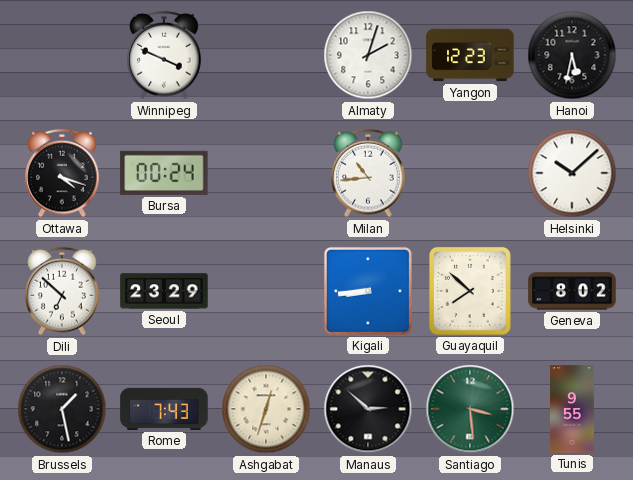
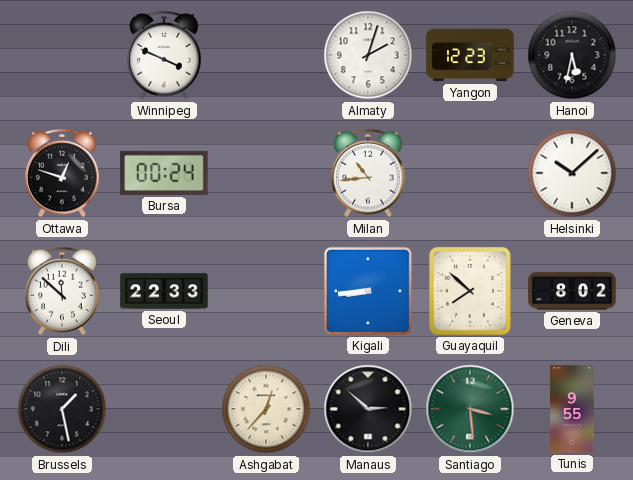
Ottawa: 4:18 -> 12:48
Dili: 6:52 -> 11:52
Seoul: 23:29 -> 22:33
Rome: 7:43 -> none
Ashgabat: 12:33 -> 12:37
